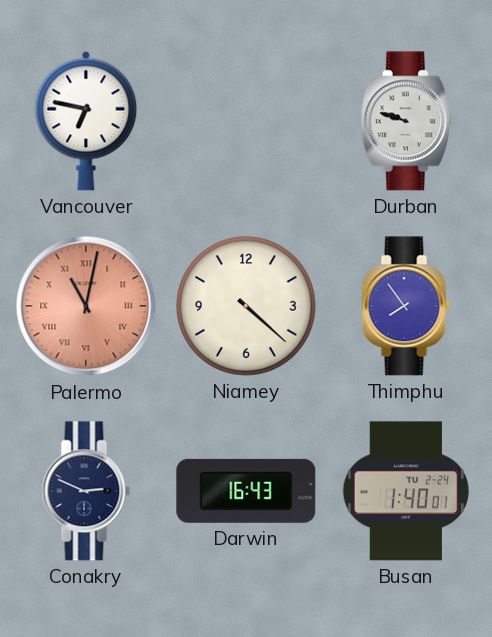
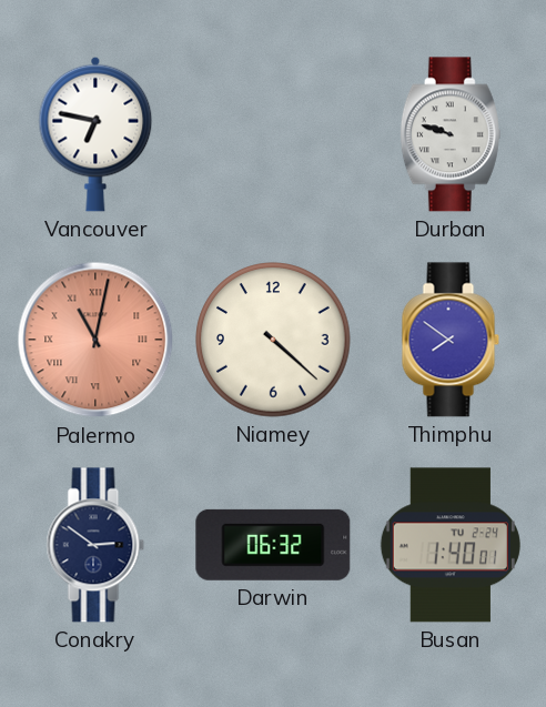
Thimphu: 7:54 -> 7:51
Conakry: 2:49 -> 2:51
Darwin: 16:43 -> 06:32
